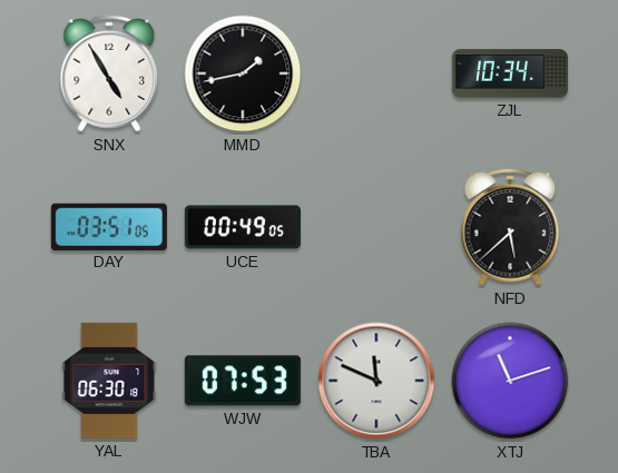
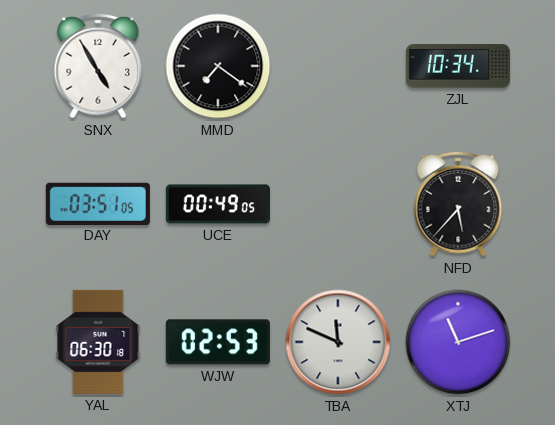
MMD: 1:43 -> 7:21
NFD: 5:38 -> 5:37
WJW: 07:53 -> 02:53
